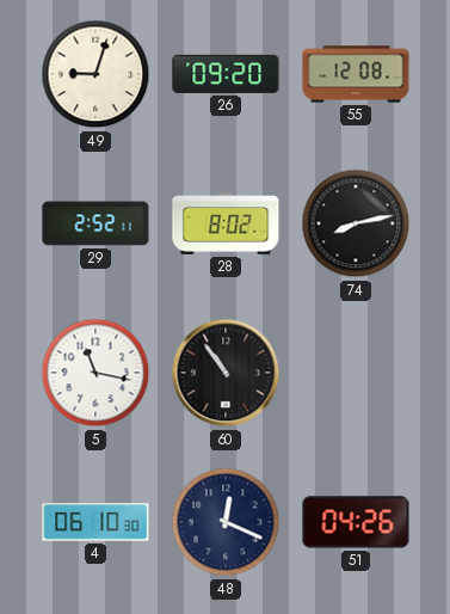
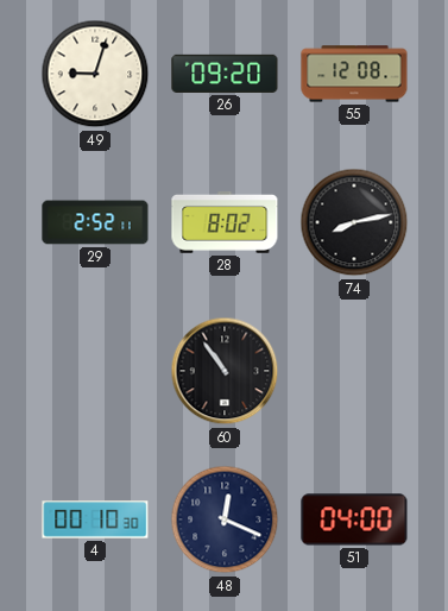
5: 11:17 -> none
4: 06:10 -> 00:10
51: 04:26 -> 04:00
